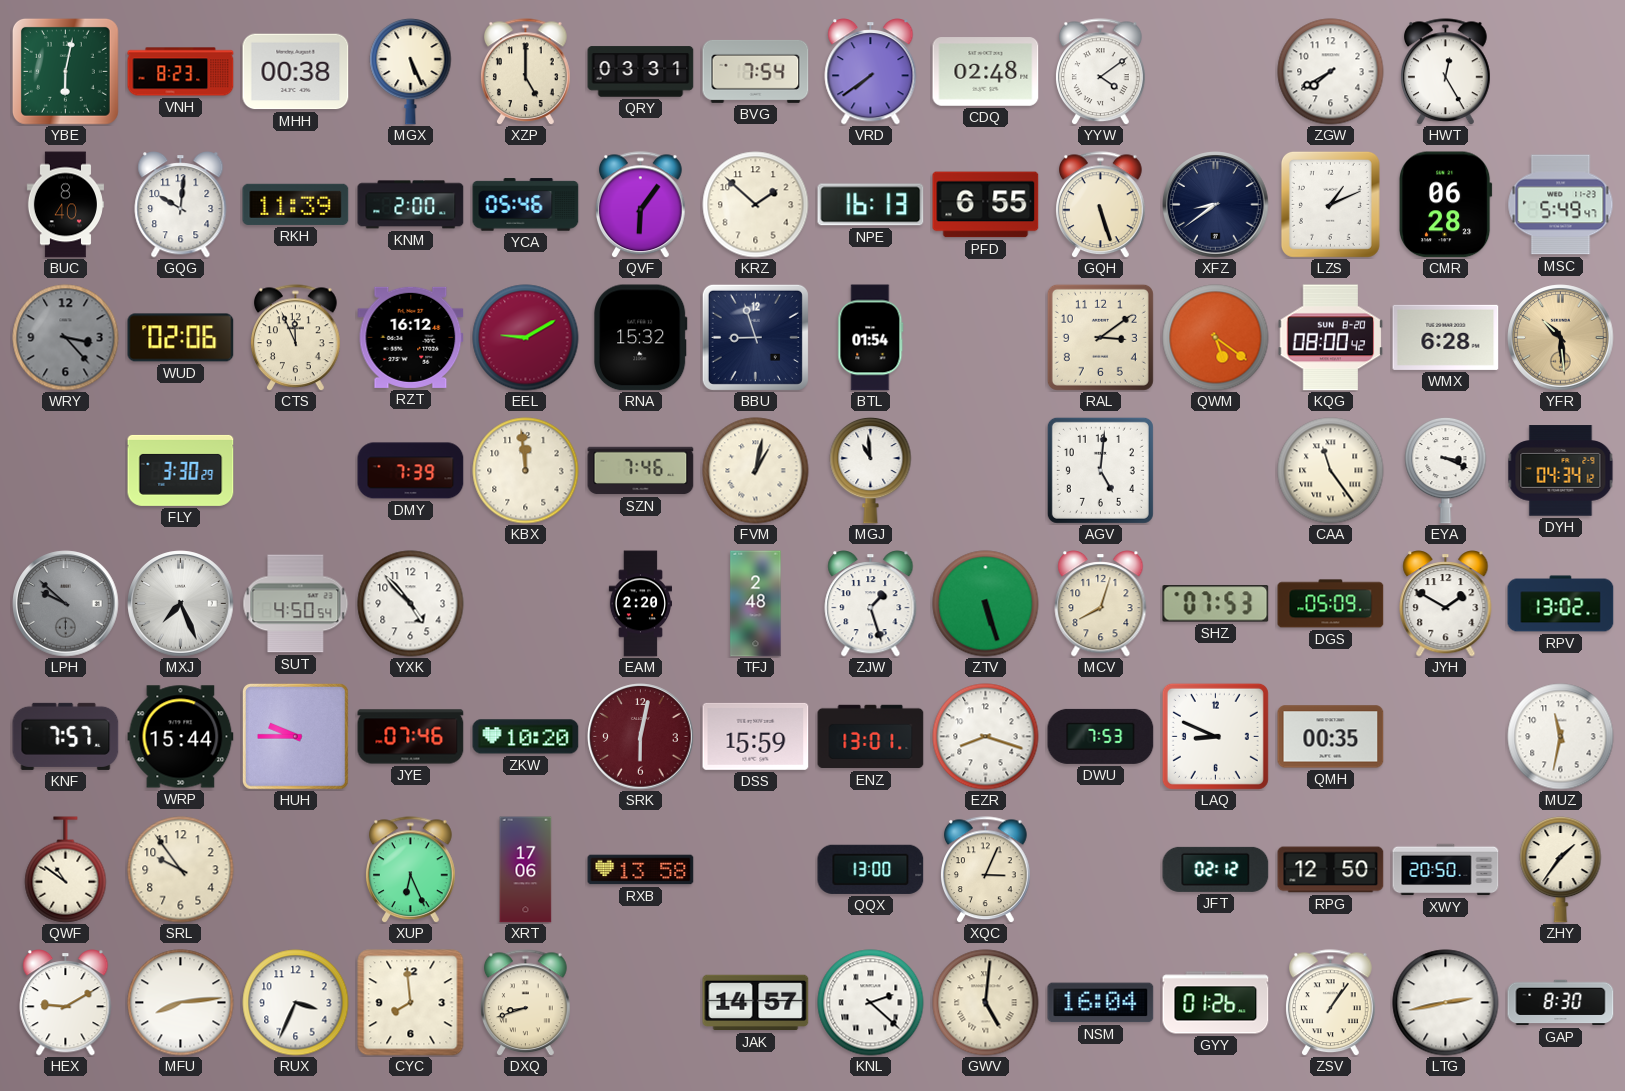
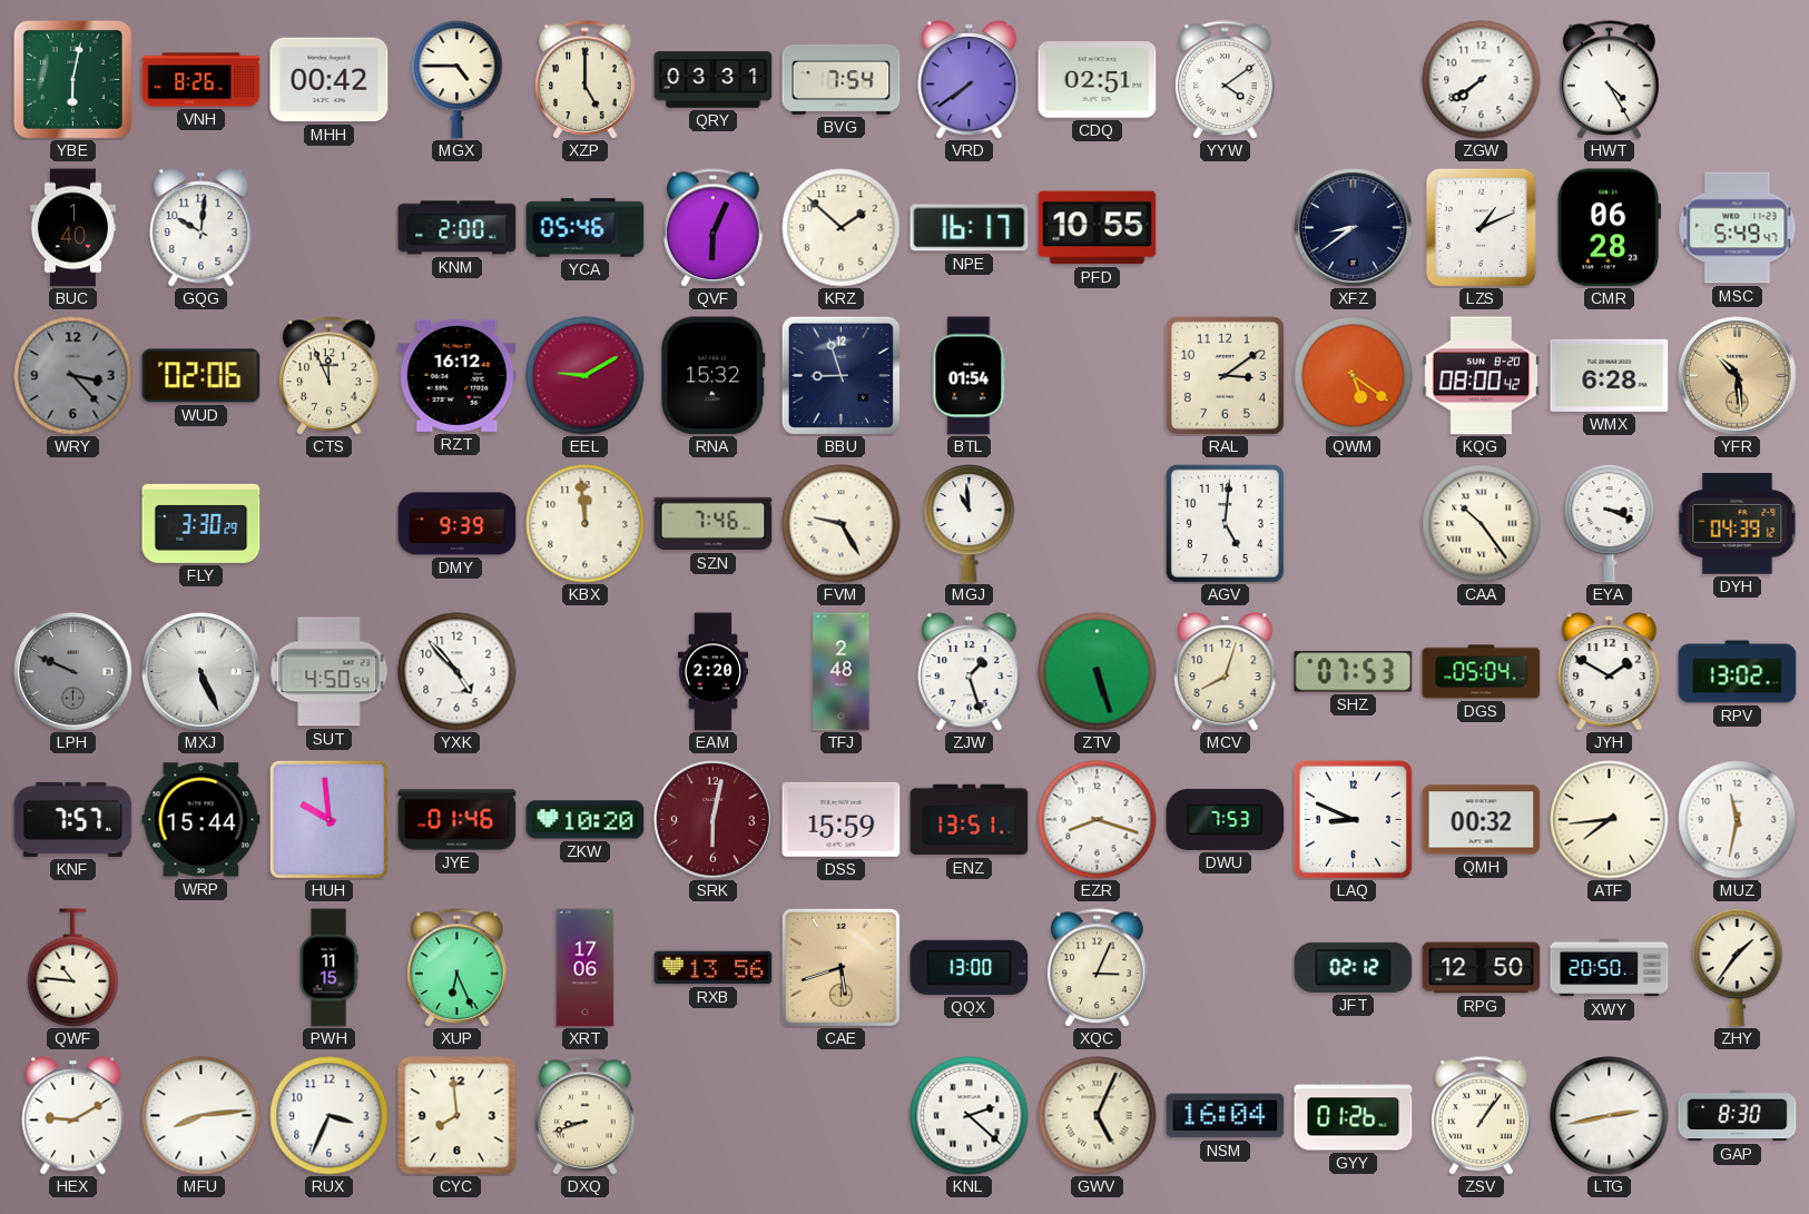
VNH: 8:23 -> 8:26
MHH: 00:38 -> 00:42
MGX: 5:26 -> 4:45
CDQ: 02:48 -> 02:51
ZGW: 7:40 -> 7:39
HWT: 12:25 -> 4:25
BUC: 8:40 -> 1:40
RKH: 11:39 -> none
QVF: 6:06 -> 6:04
NPE: 16:13 -> 16:17
PFD: 6:55 -> 10:55
GQH: 5:27 -> none
DMY: 7:39 -> 9:39
FVM: 1:02 -> 9:25
CAA: 11:24 -> 10:24
DYH: 04:34 -> 04:39
LPH: 9:52 -> 9:49
MXJ: 7:26 -> 5:26
DGS: 05:09 -> 05:04
HUH: 9:45 -> 9:59
JYE: 07:46 -> 01:46
ENZ: 13:01 -> 13:51
QMH: 00:35 -> 00:32
ATF: none -> 7:44
QWF: 10:51 -> 10:46
SRL: 9:54 -> none
PWH: none -> 11:15
RXB: 13:58 -> 13:56
CAE: none -> 5:42
JAK: 14:57 -> none
GWV: 5:01 -> 5:04
